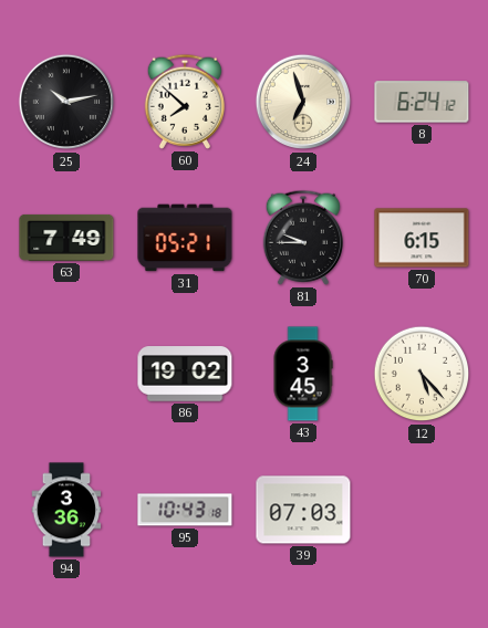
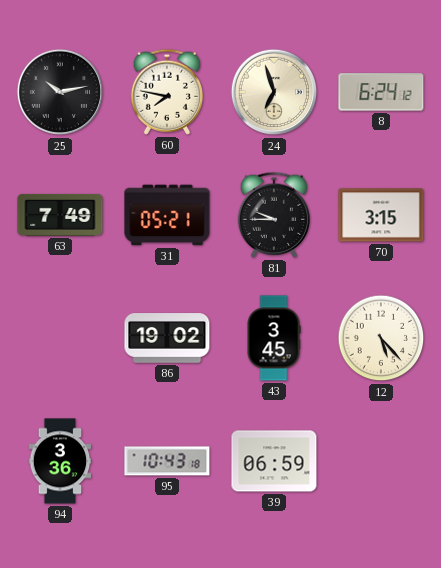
60: 7:52 -> 7:47
70: 6:15 -> 3:15
39: 07:03 -> 06:59
